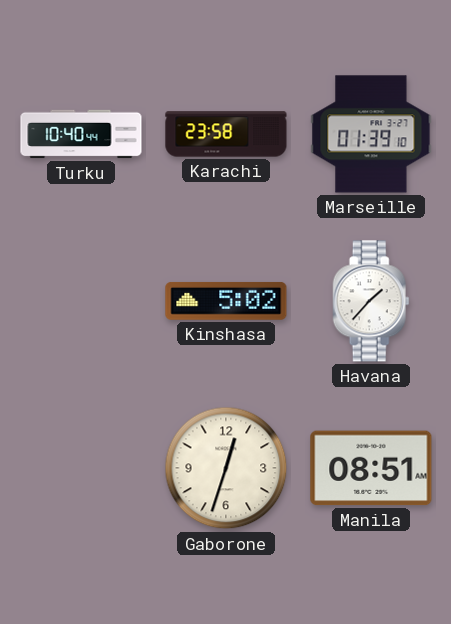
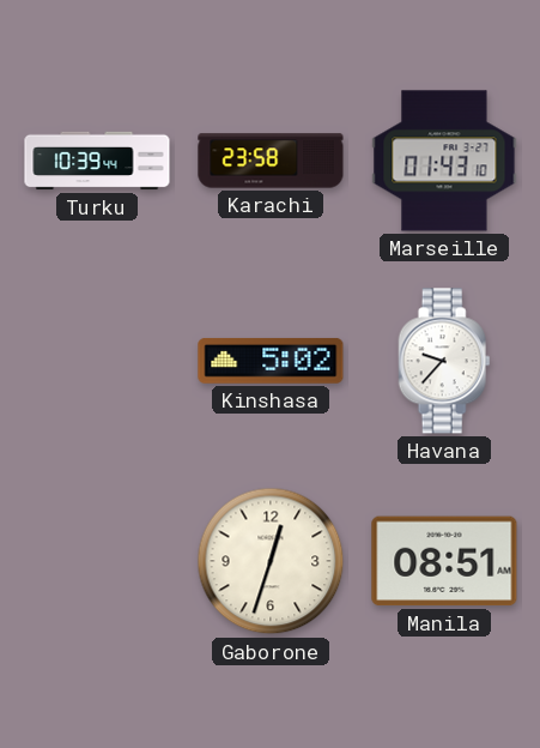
Turku: 10:40 -> 10:39
Marseille: 01:39 -> 01:43
Havana: 1:37 -> 9:37
